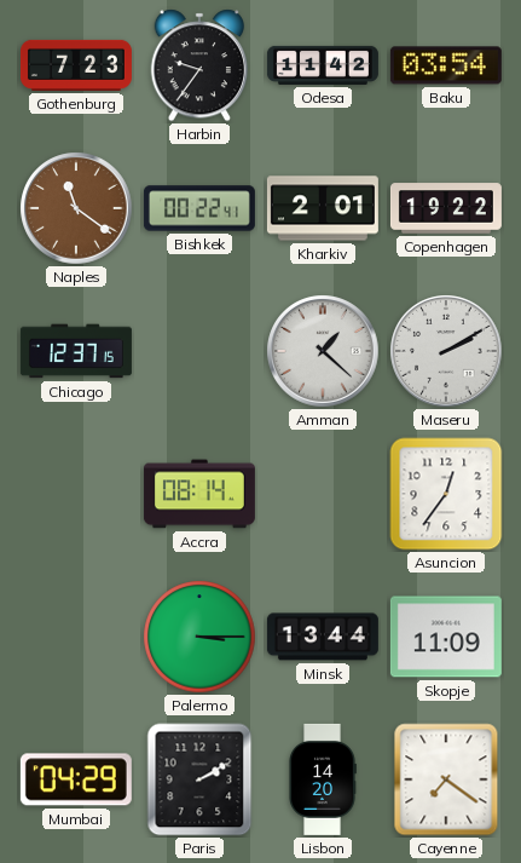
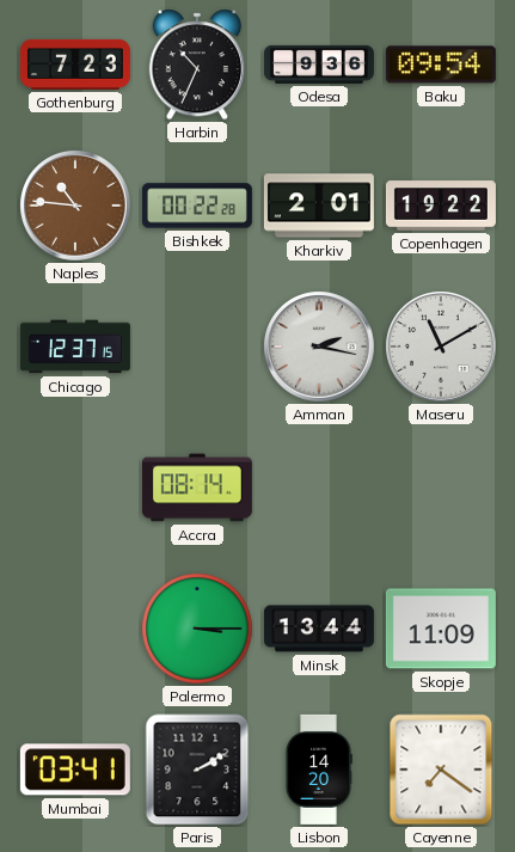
Harbin: 9:36 -> 10:34
Odesa: 11:42 -> 9:36
Baku: 03:54 -> 09:54
Naples: 11:21 -> 10:46
Bishkek: 00:22:41 -> 00:22:28
Amman: 1:22 -> 2:17
Maseru: 2:10 -> 11:10
Asuncion: 12:36 -> none
Mumbai: 04:29 -> 03:41
